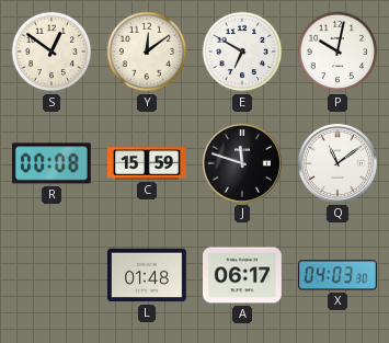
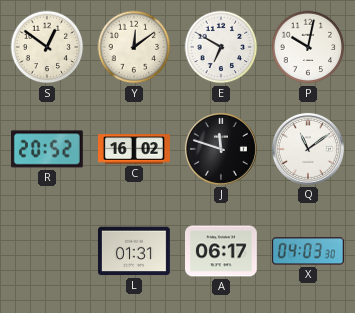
R: 00:08 -> 20:52
C: 15:59 -> 16:02
L: 01:48 -> 01:31
